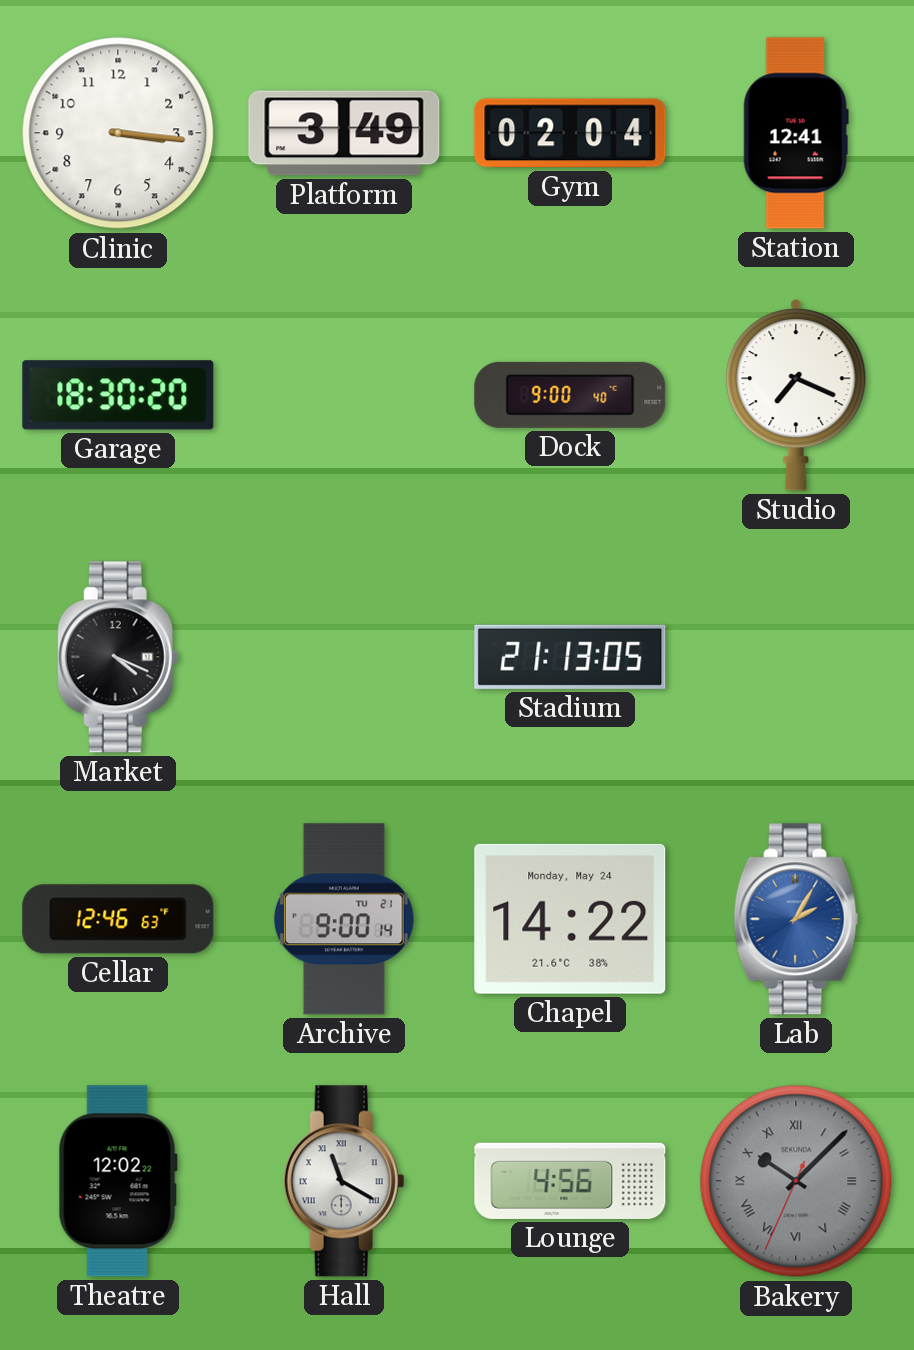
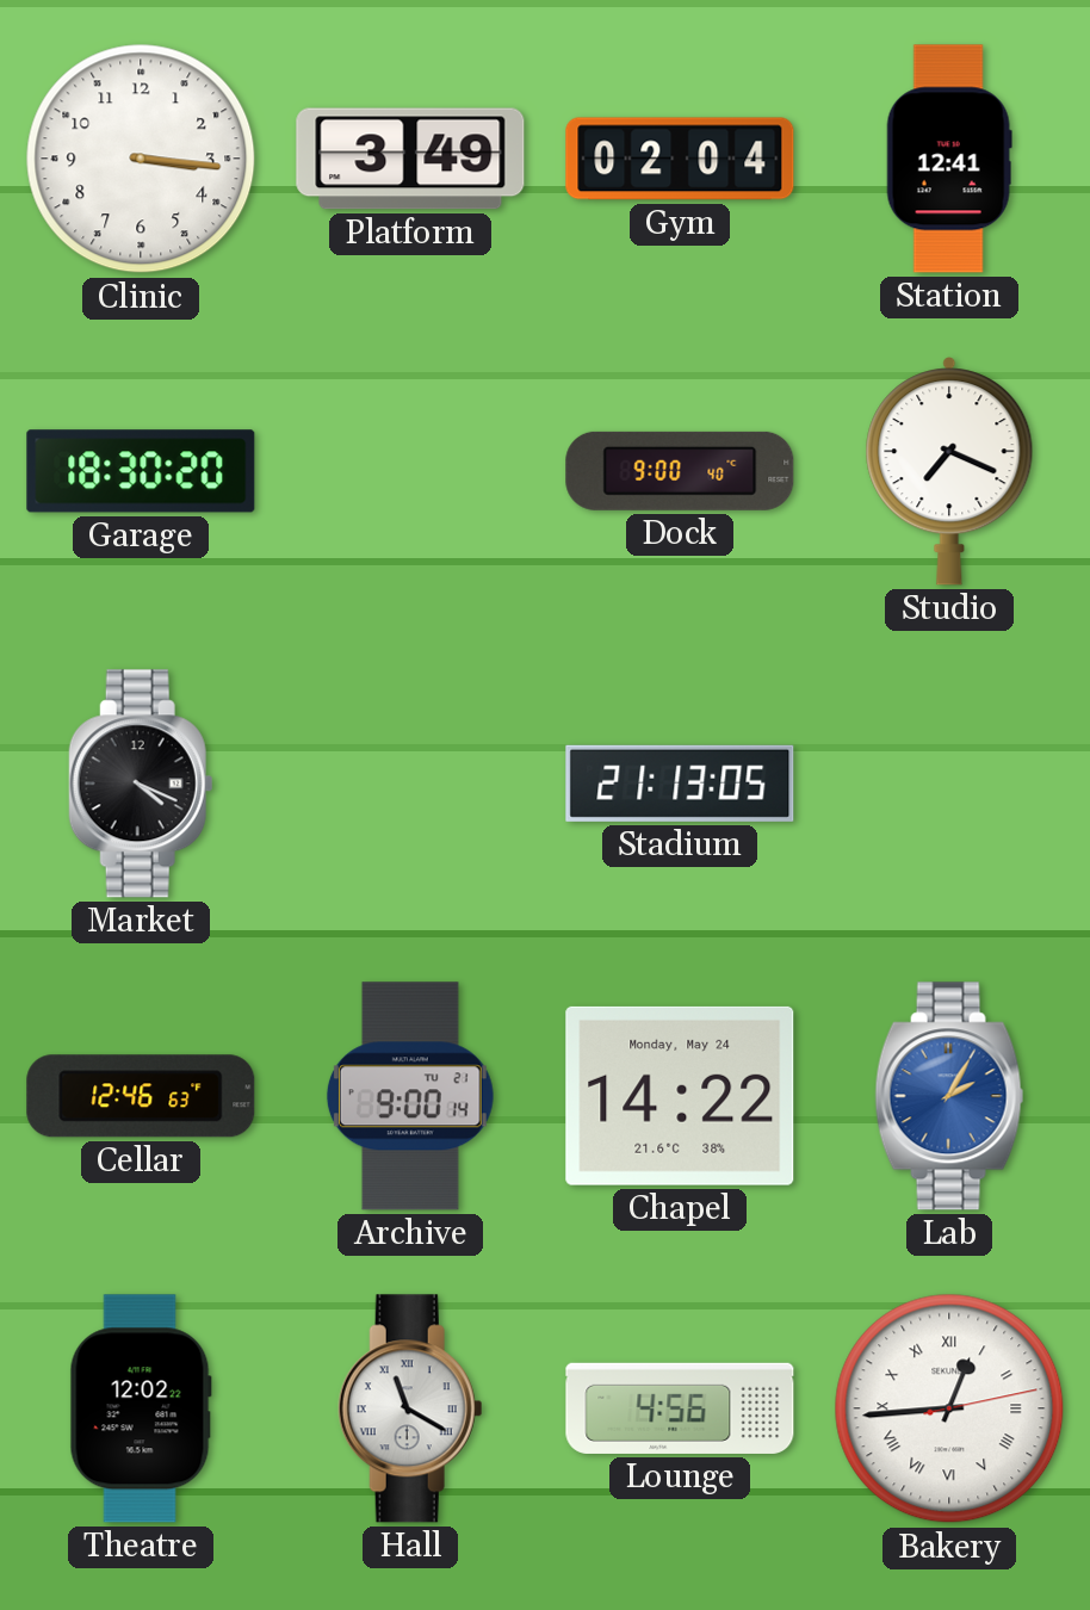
Bakery: 10:07 -> 12:44
Bakery dial: grey -> white
